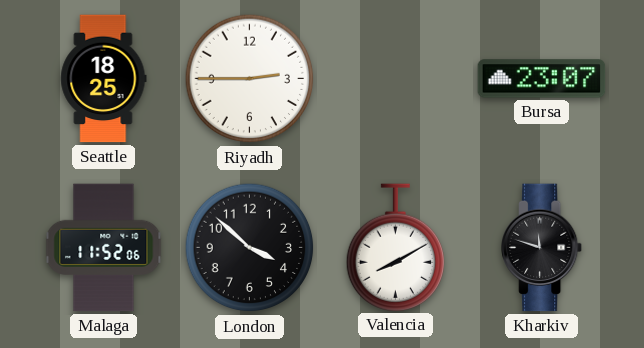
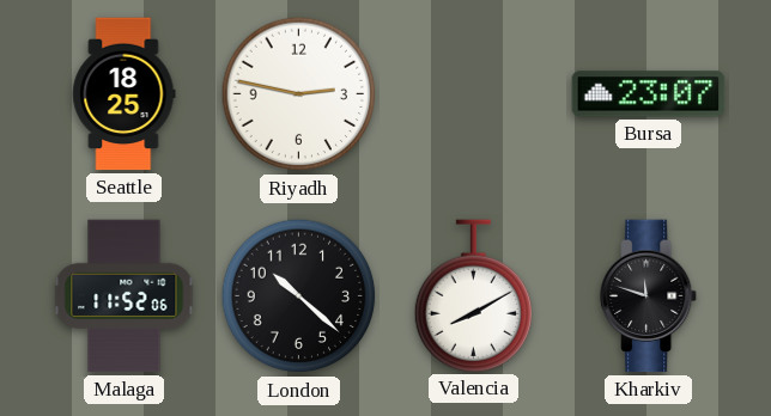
Riyadh: 2:45 -> 2:47
London: 3:52 -> 10:22
